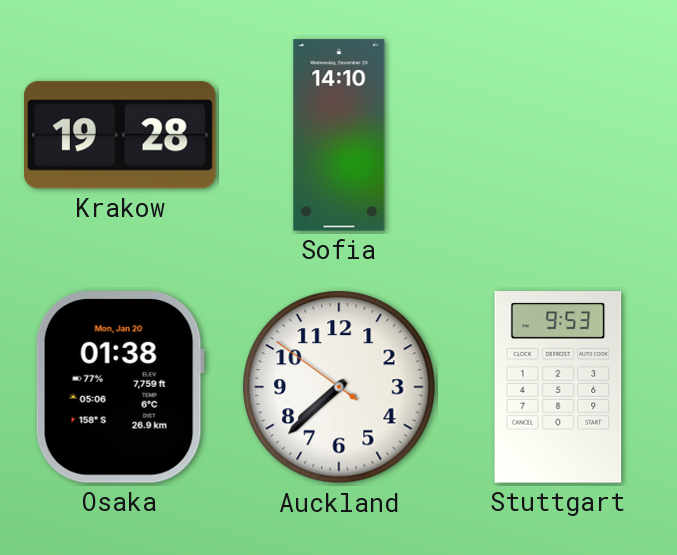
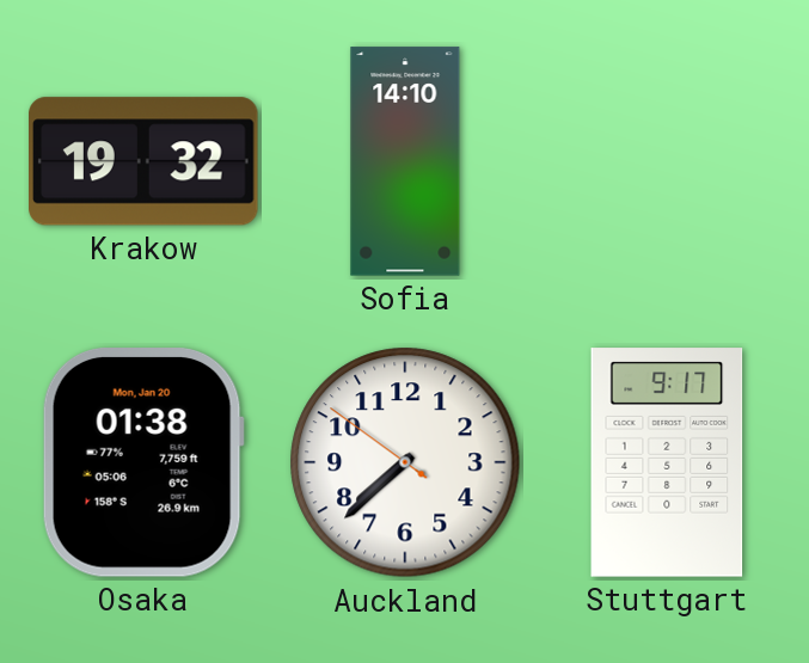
Krakow: 19:28 -> 19:32
Stuttgart: 9:53 -> 9:17
